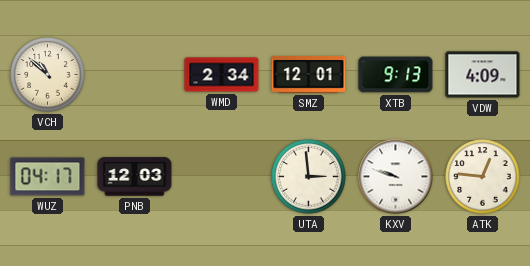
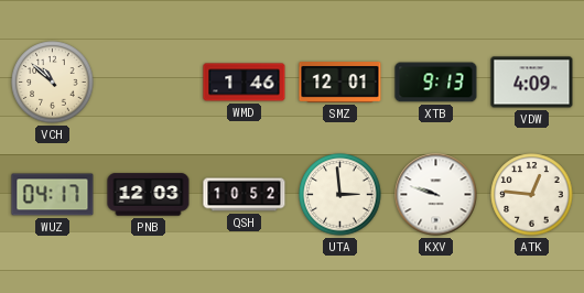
WMD: 2:34 -> 1:46
QSH: none -> 10:52
